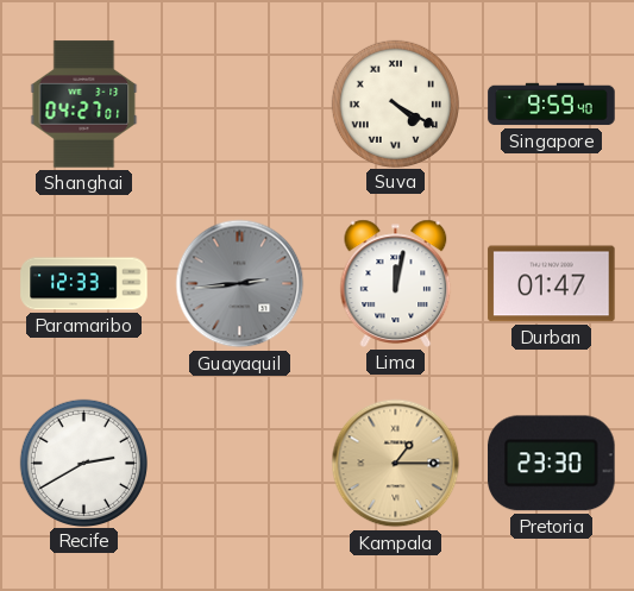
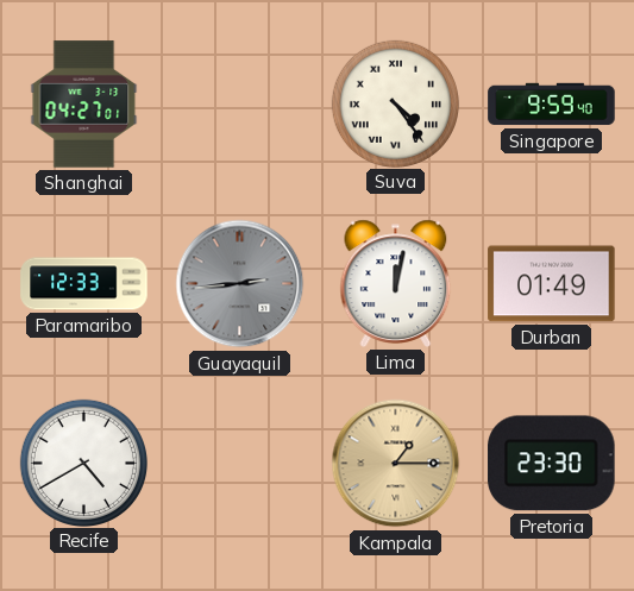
Suva: 4:20 -> 4:24
Durban: 01:47 -> 01:49
Recife: 2:40 -> 4:40
